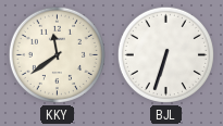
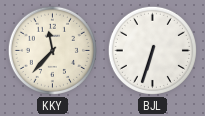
KKY: 11:39 -> 11:37
